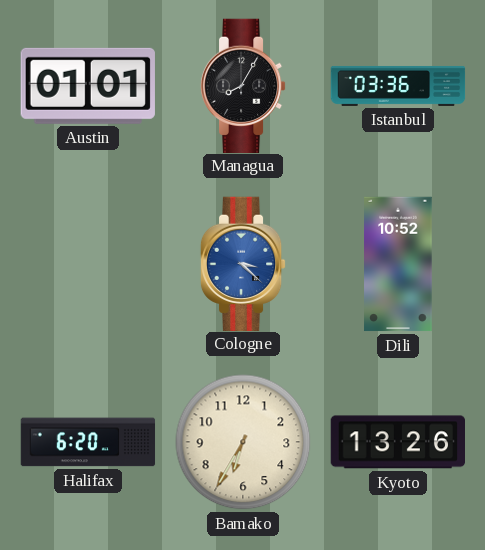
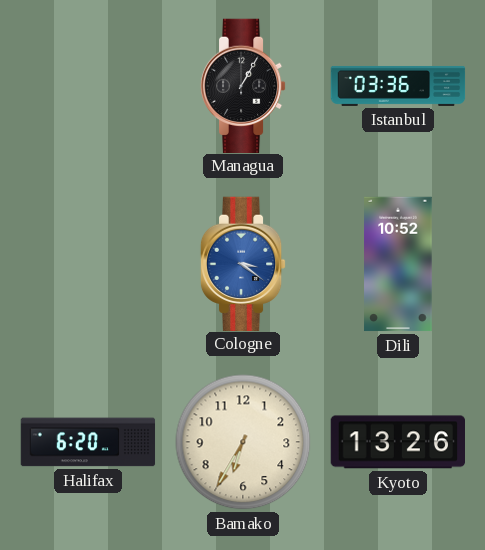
Austin: 01:01 -> none
Managua: 8:05 -> 1:05
Cologne: 3:22 -> 3:21
